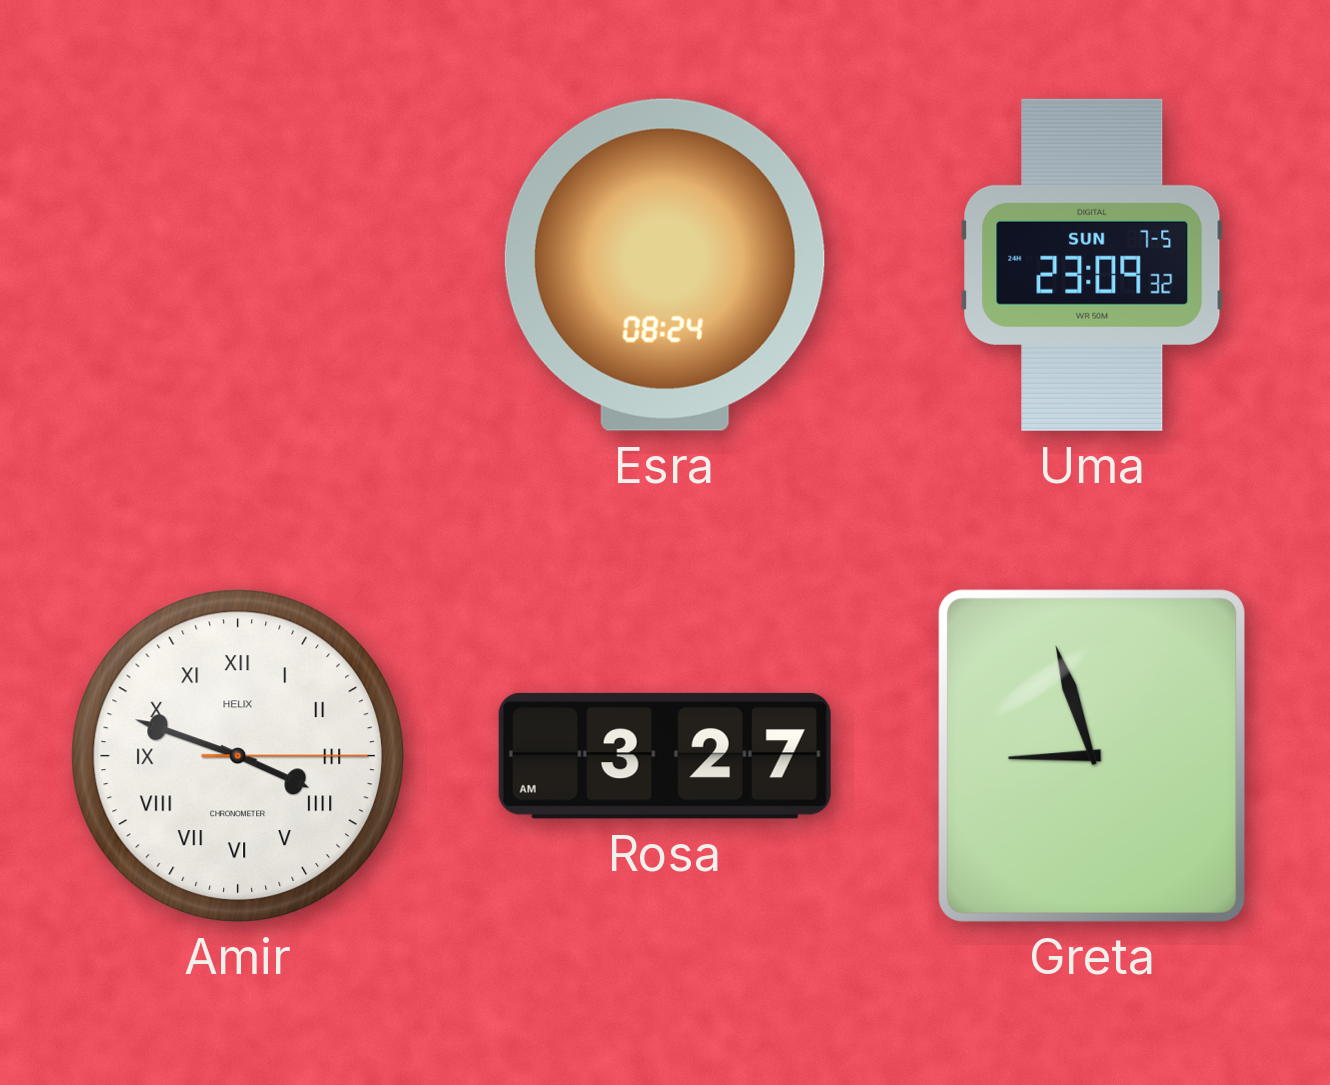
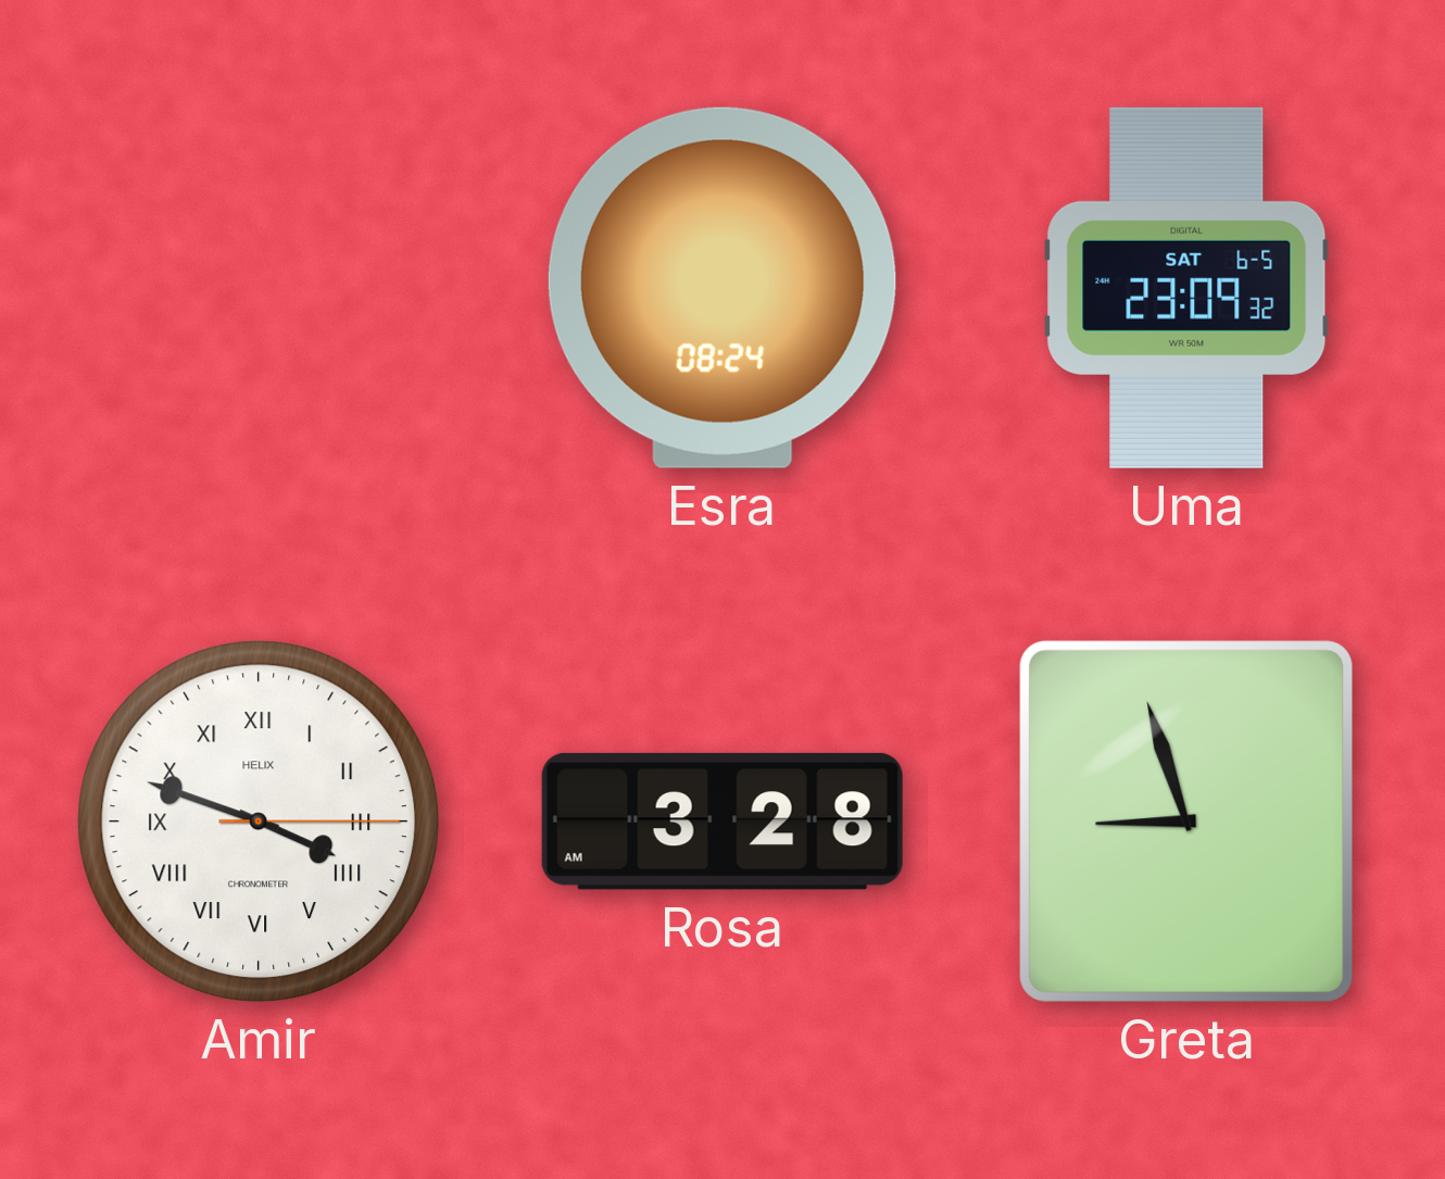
Uma date: SUN 7-5 -> SAT 6-5
Rosa: 3:27 -> 3:28
